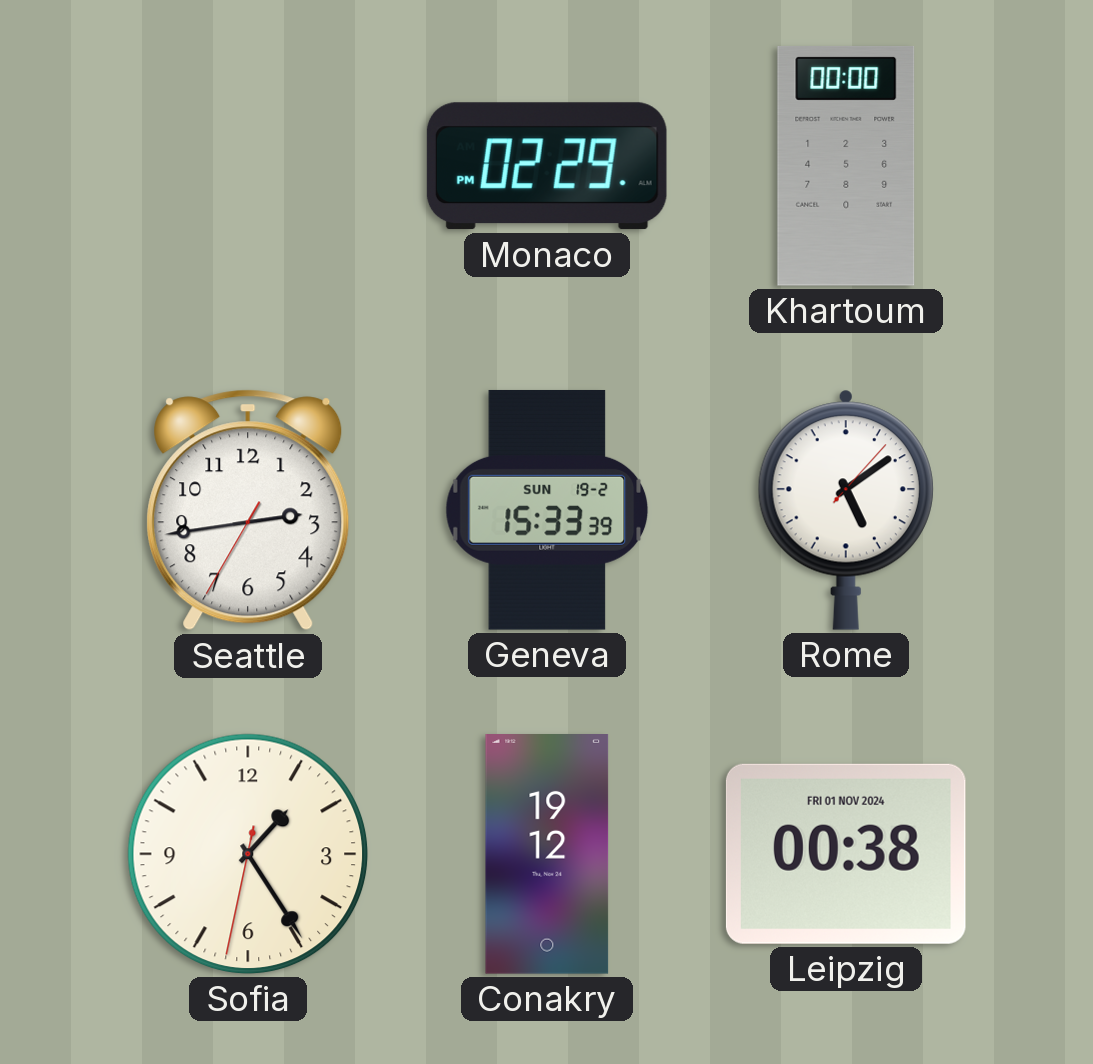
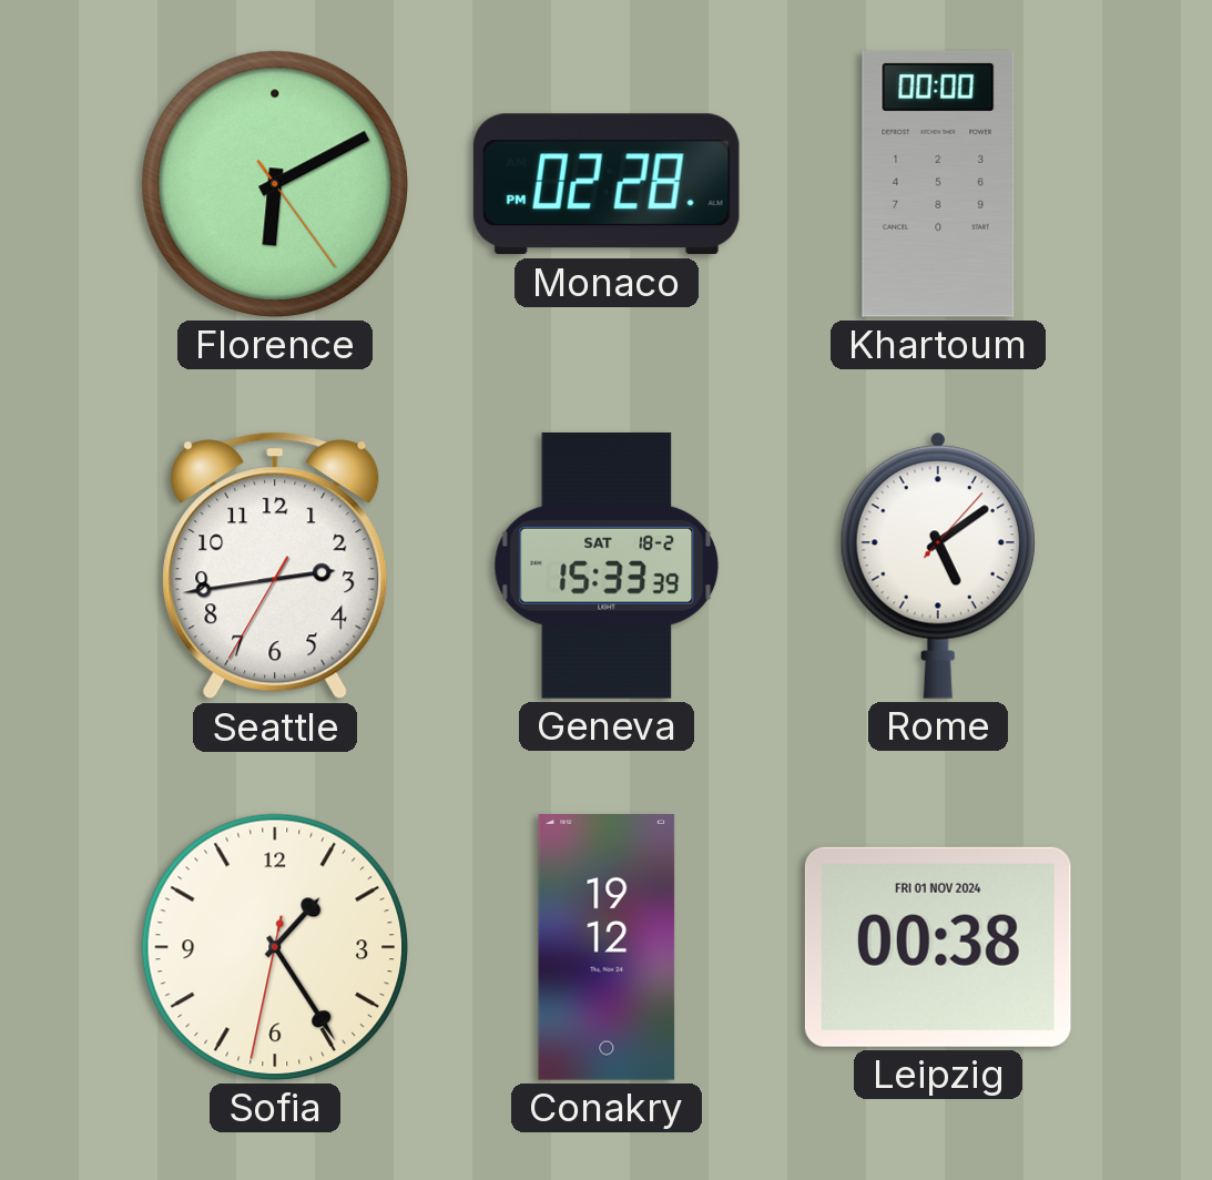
Florence: none -> 6:10
Monaco: 02:29 -> 02:28
Geneva date: SUN 19-2 -> SAT 18-2
